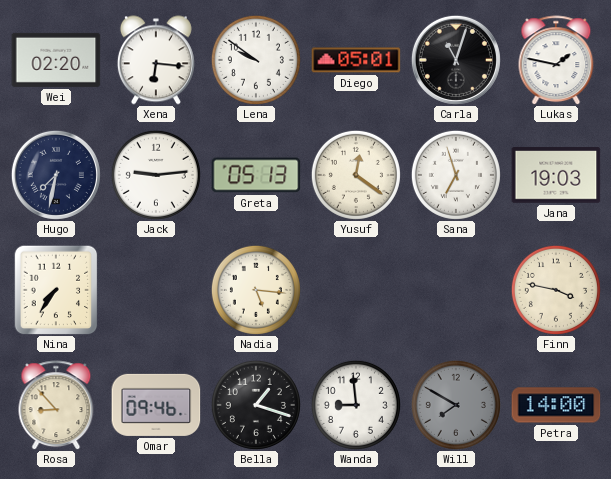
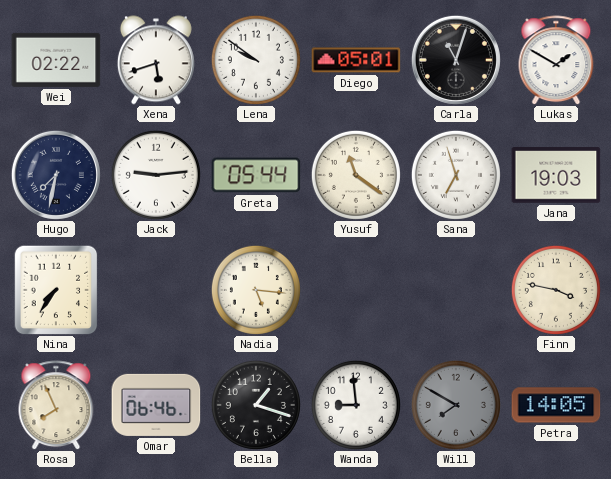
Wei: 02:20 -> 02:22
Xena: 6:16 -> 5:42
Lukas: 1:47 -> 1:50
Greta: 05:13 -> 05:44
Yusuf: 12:21 -> 11:21
Rosa: 8:53 -> 7:56
Omar: 09:46 -> 06:46
Petra: 14:00 -> 14:05
